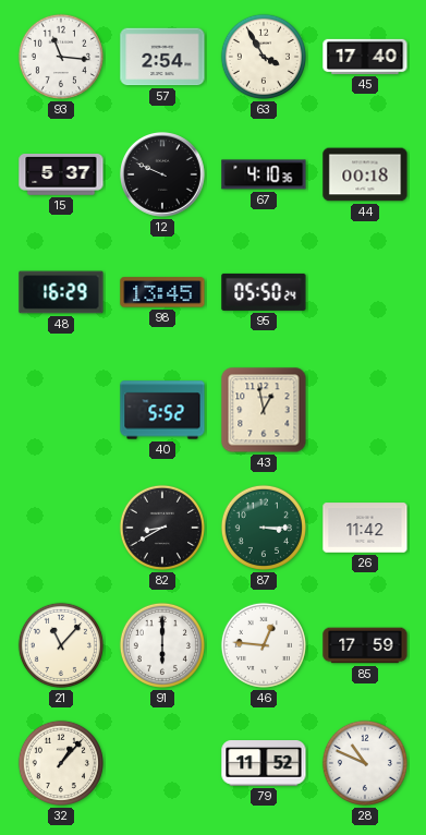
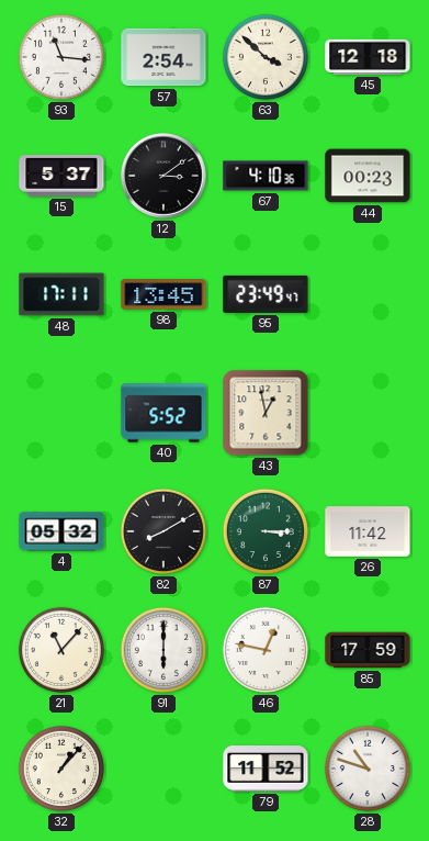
63: 3:55 -> 3:52
45: 17:40 -> 12:18
12: 9:49 -> 3:09
44: 00:18 -> 00:23
48: 16:29 -> 17:11
95: 05:50 -> 23:49
4: none -> 05:32
82: 8:40 -> 8:10
46: 12:46 -> 12:47
28: 10:49 -> 10:48
